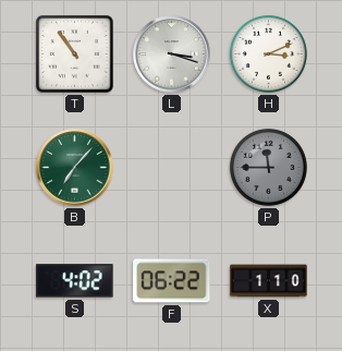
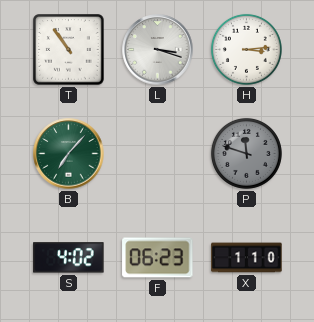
H: 3:11 -> 3:14
P: 11:45 -> 11:48
F: 06:22 -> 06:23
